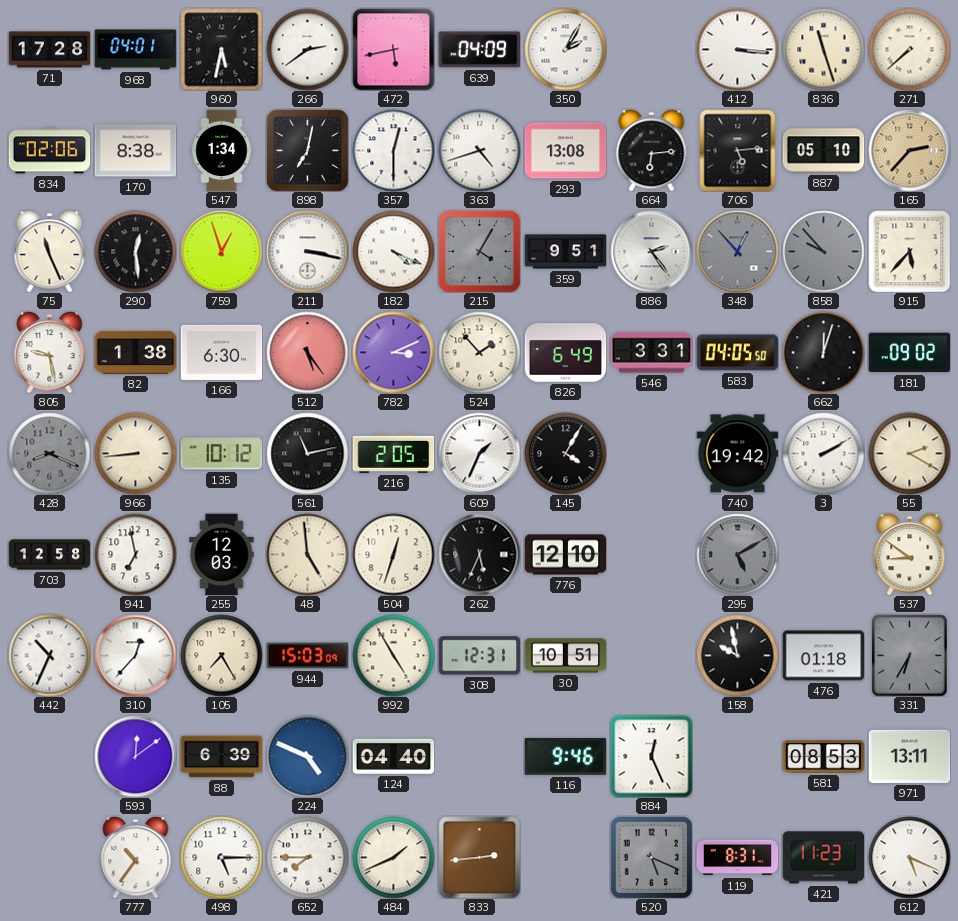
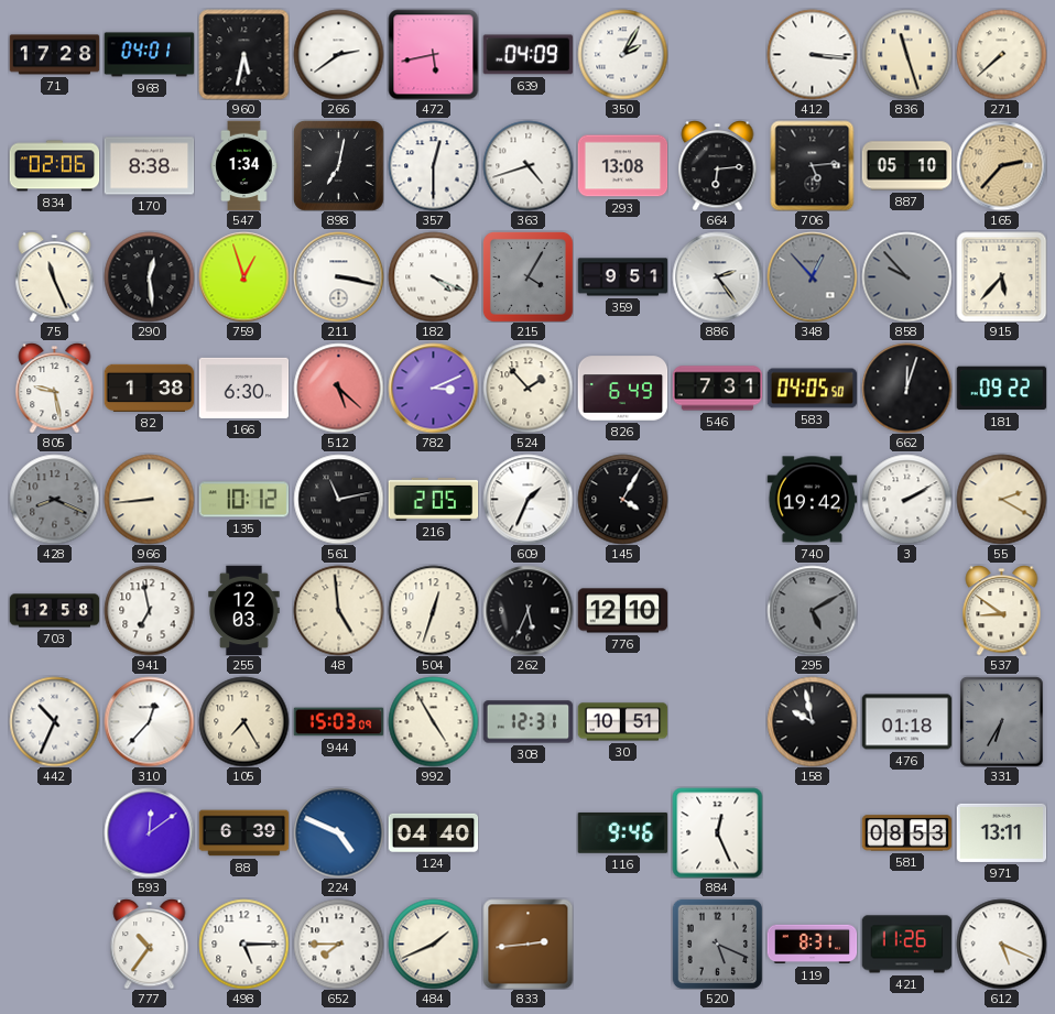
512: 5:24 -> 5:22
546: 3:31 -> 7:31
181: 09:02 -> 09:22
421: 11:23 -> 11:26
